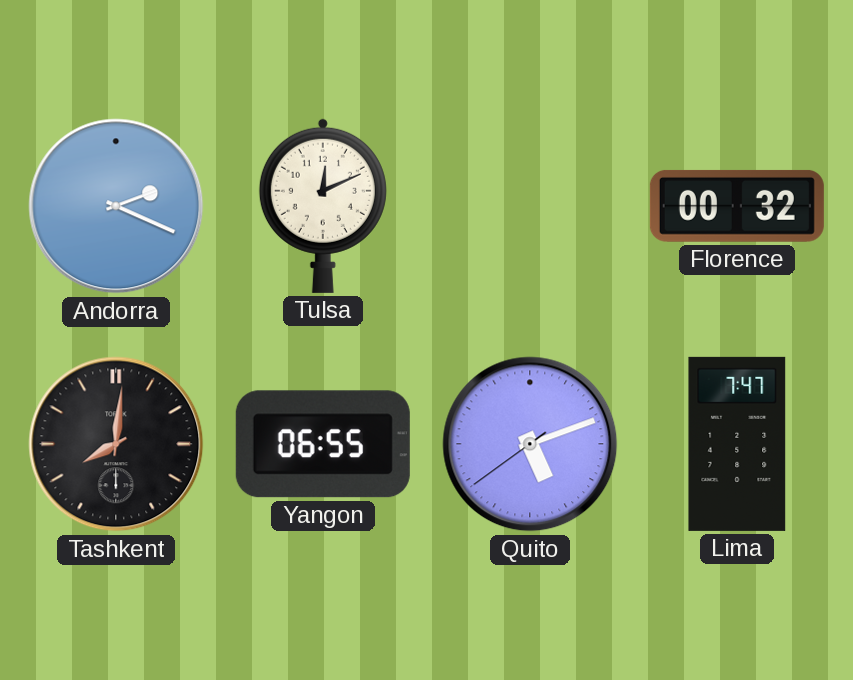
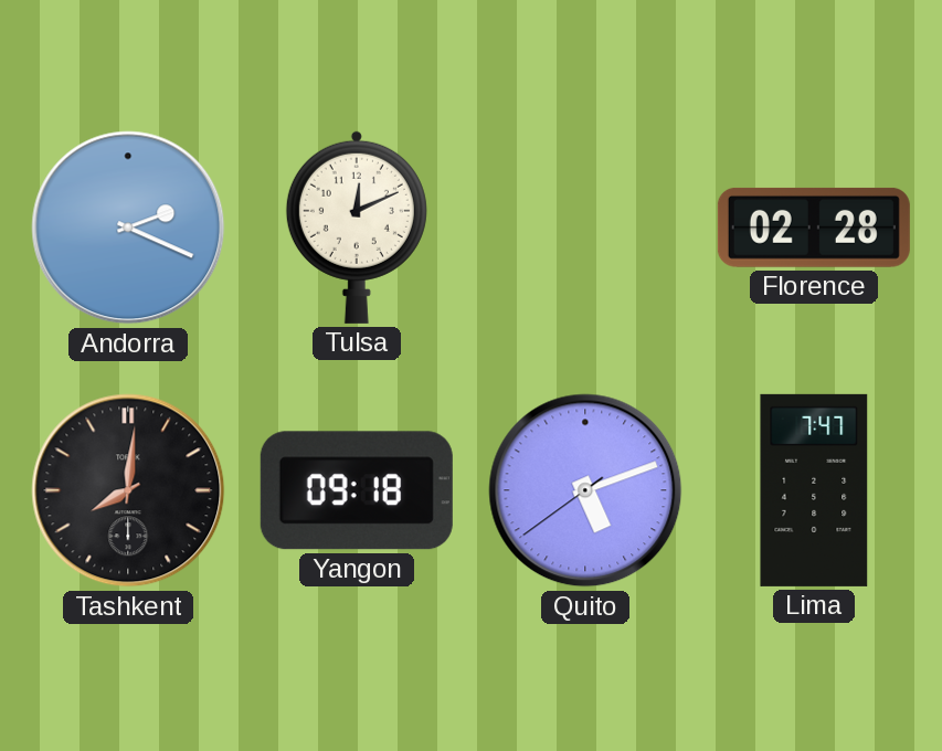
Florence: 00:32 -> 02:28
Yangon: 06:55 -> 09:18
